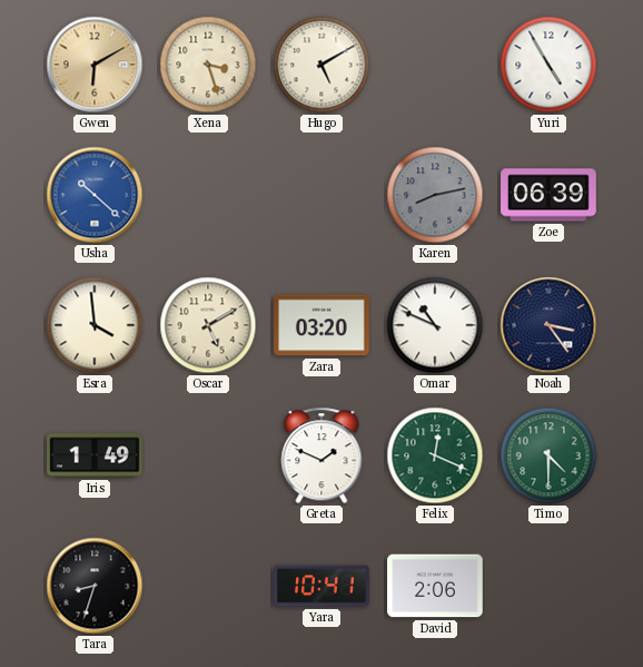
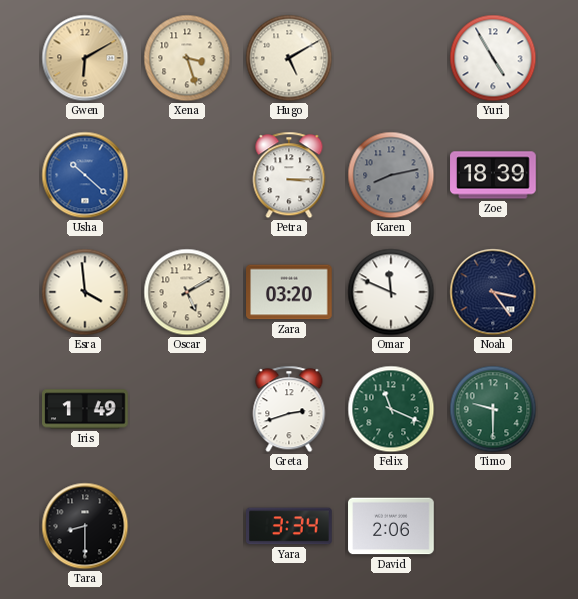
Petra: none -> 3:15
Zoe: 06:39 -> 18:39
Omar: 10:49 -> 11:49
Greta: 1:49 -> 2:42
Felix: 12:19 -> 11:19
Timo: 4:30 -> 9:30
Tara: 8:33 -> 8:30
Yara: 10:41 -> 3:34
